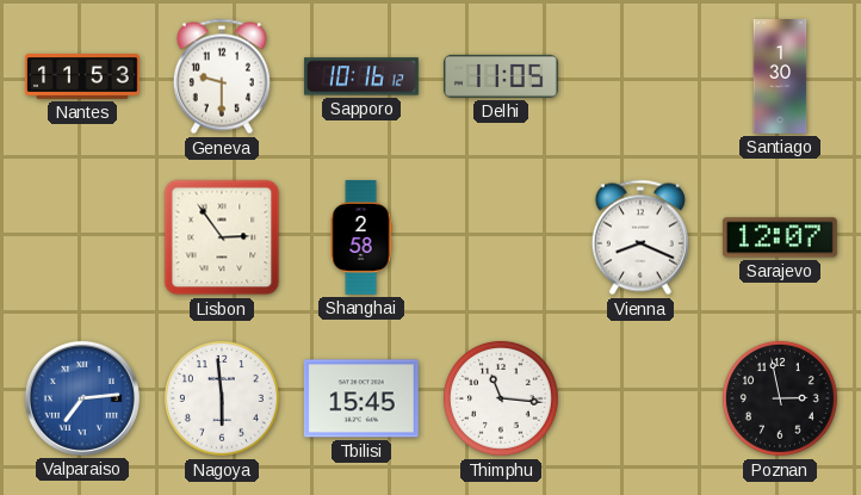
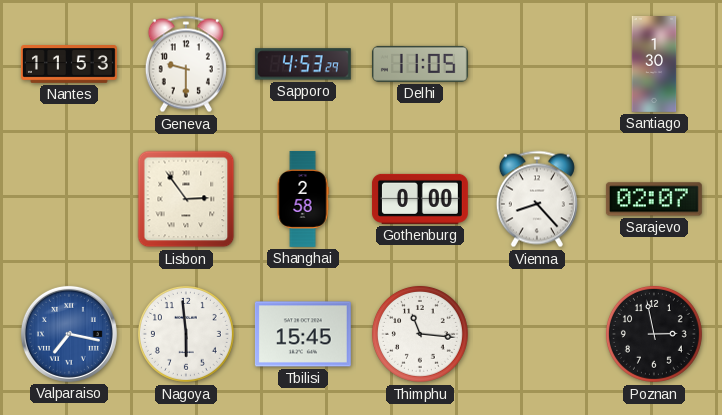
Sapporo: 10:16 -> 4:53
Gothenburg: none -> 0:00
Vienna: 8:19 -> 8:23
Sarajevo: 12:07 -> 02:07
Valparaiso: 7:14 -> 7:17
